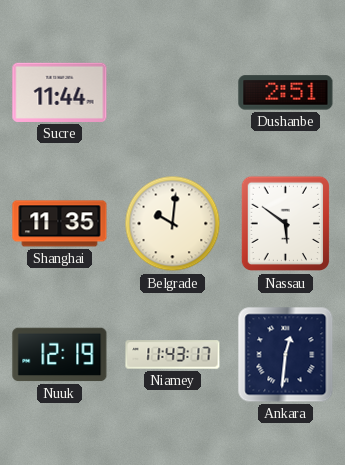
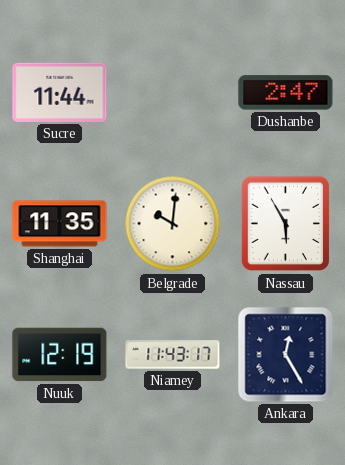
Dushanbe: 2:51 -> 2:47
Nassau: 5:51 -> 5:55
Ankara: 12:31 -> 12:25
